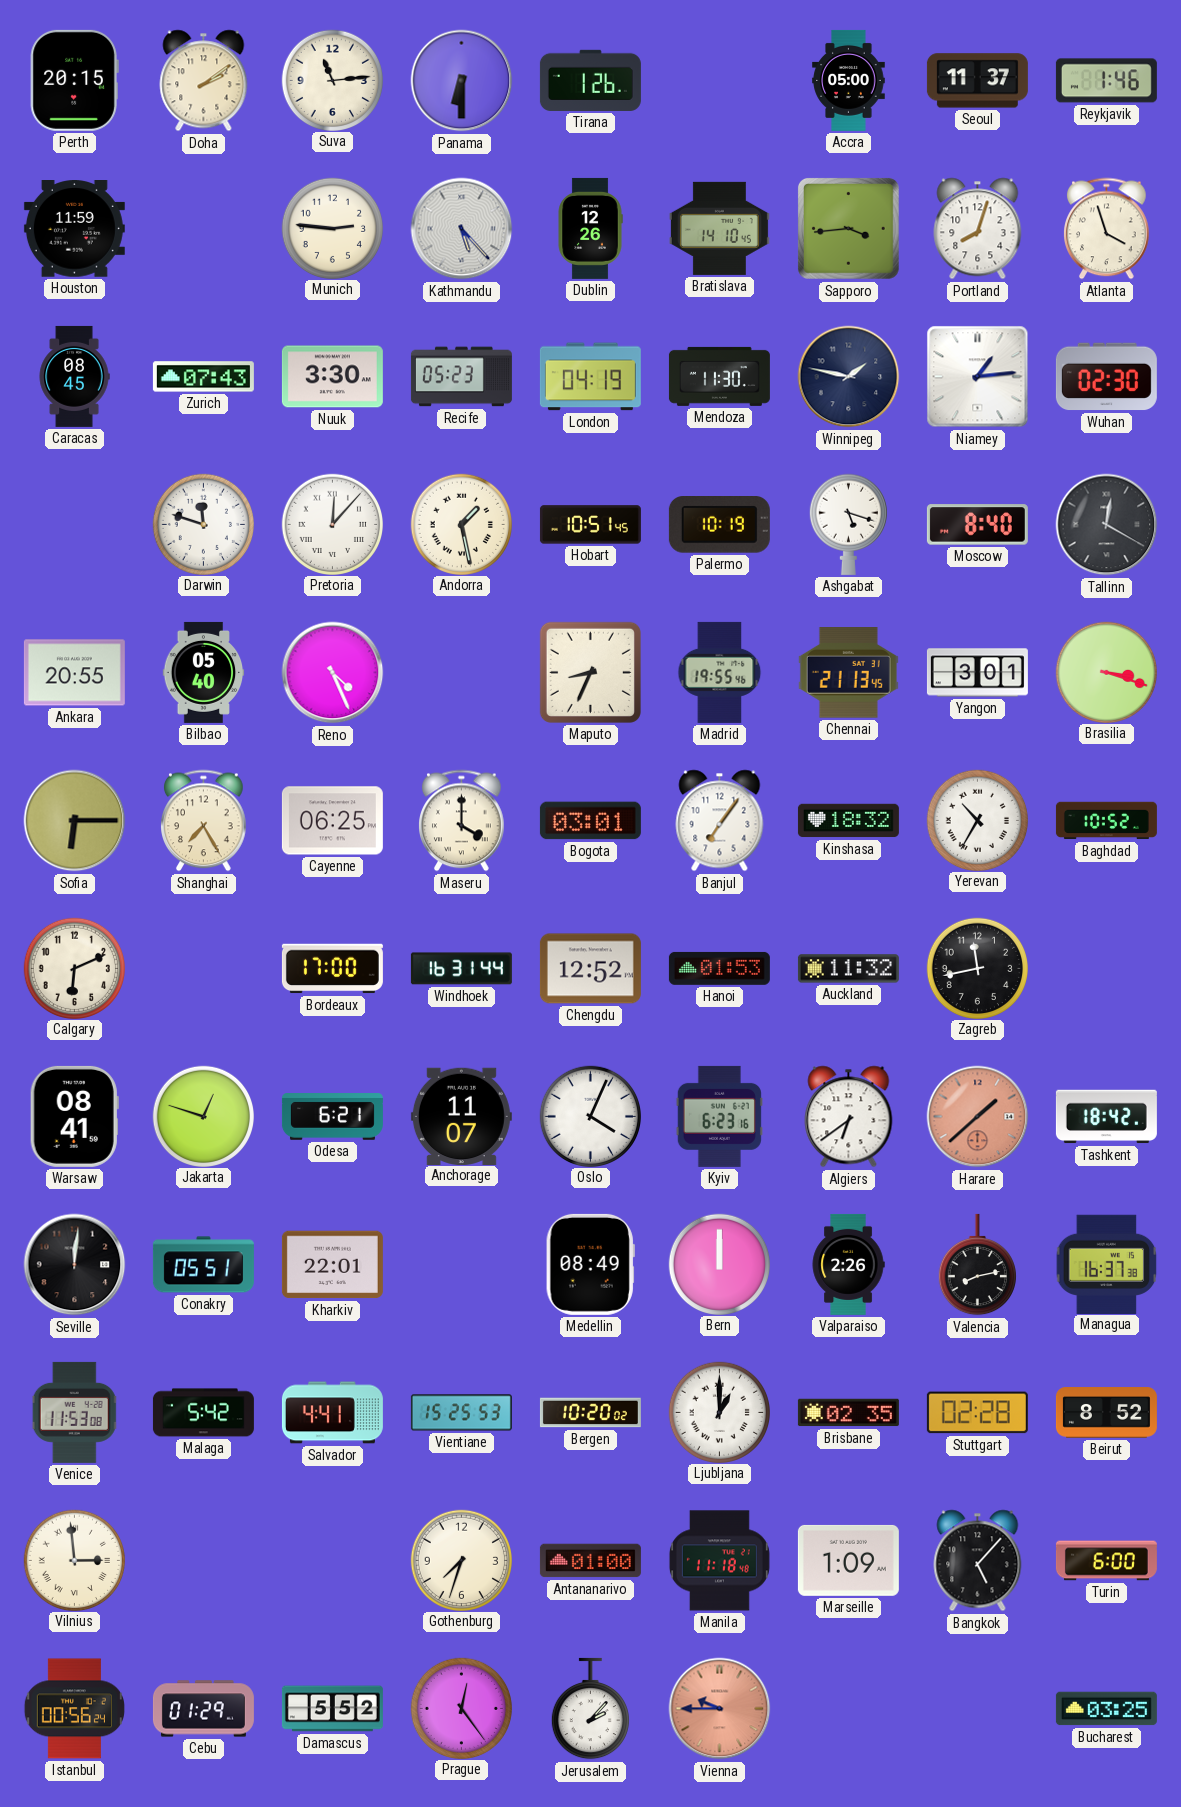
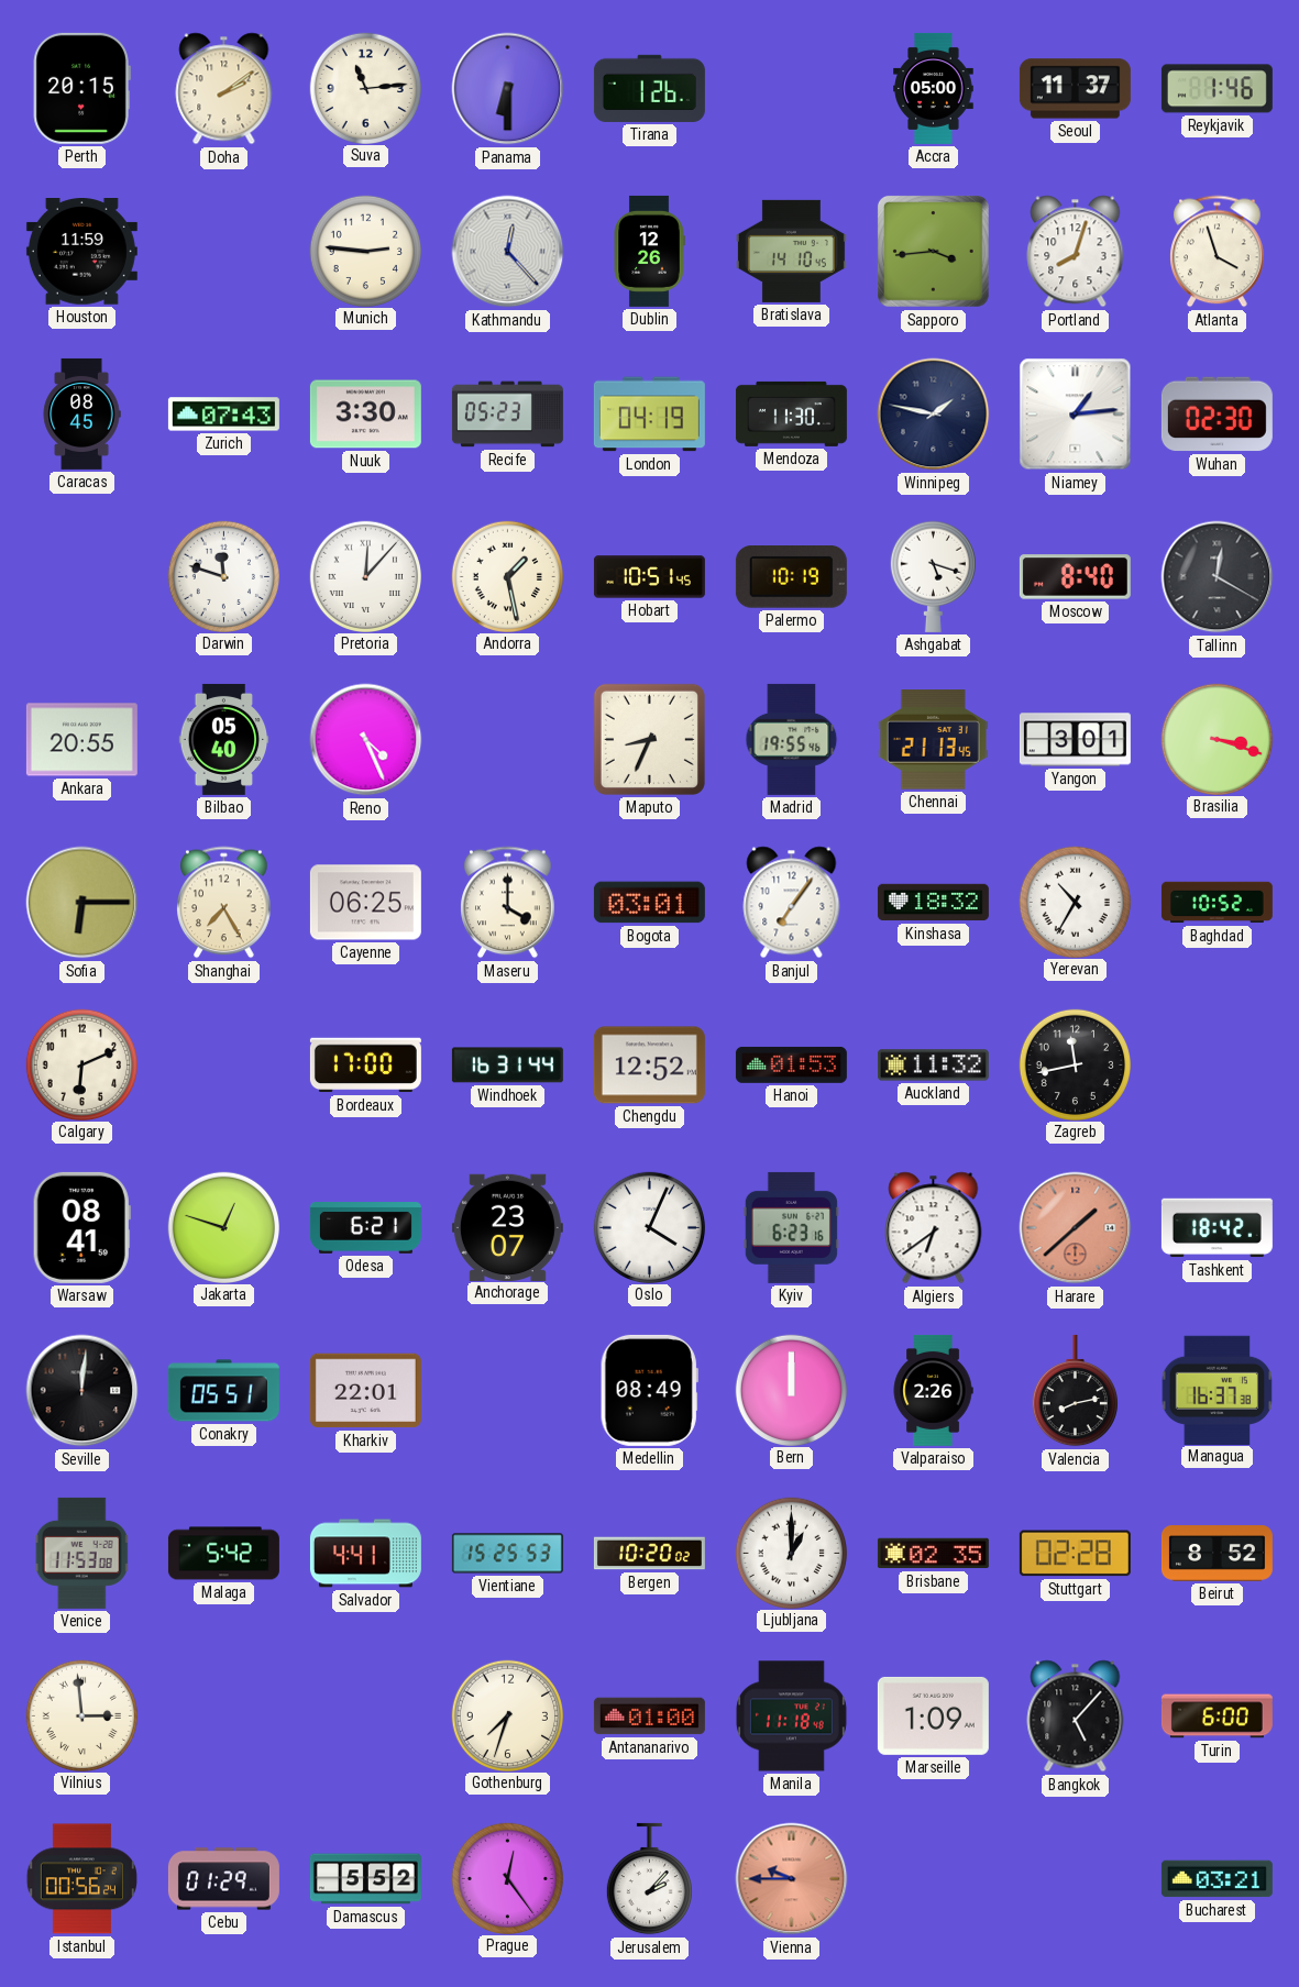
Kathmandu: 5:23 -> 12:23
Anchorage: 11:07 -> 23:07
Bucharest: 03:25 -> 03:21
